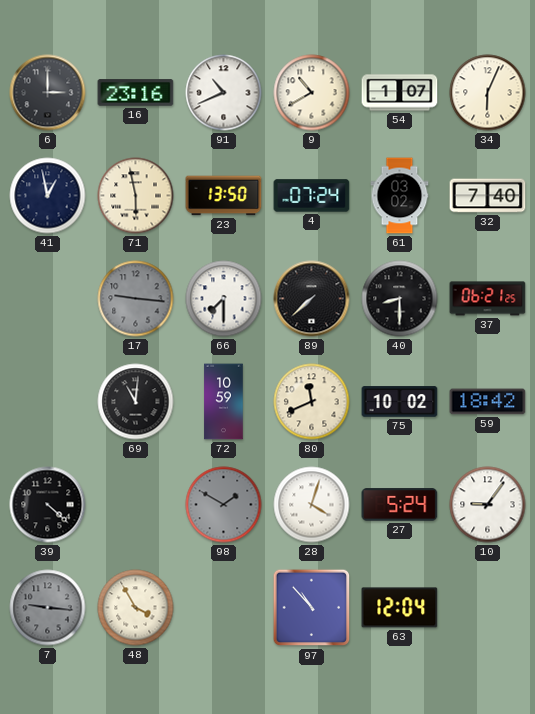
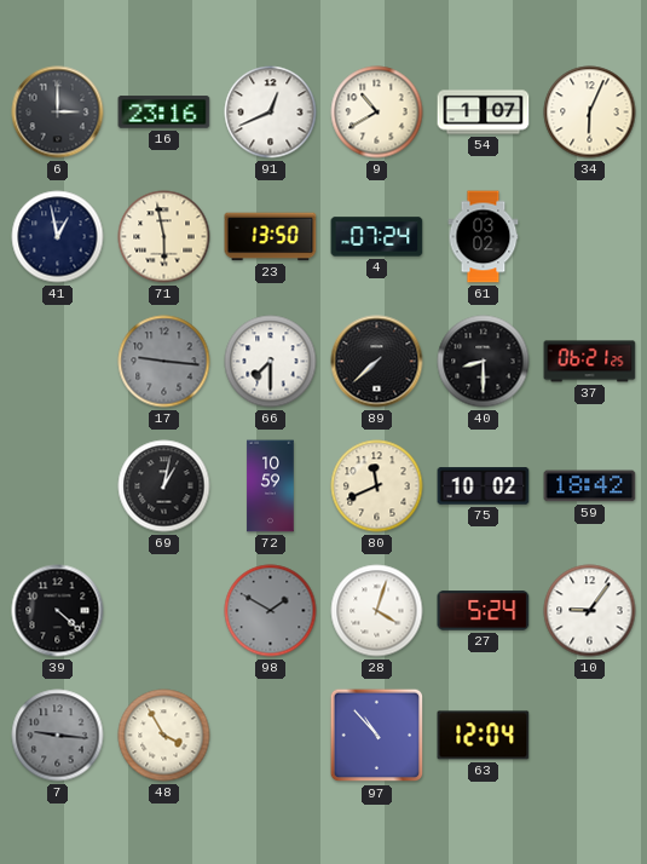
91: 10:41 -> 12:41
32: 7:40 -> none
69: 11:01 -> 1:02
